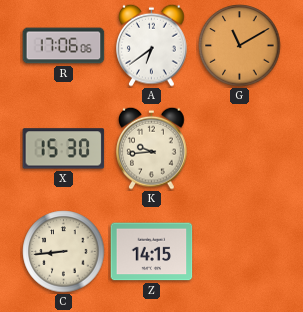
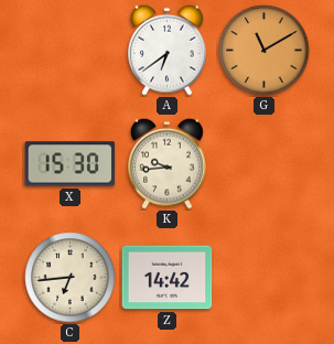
R: 17:06 -> none
C: 8:44 -> 6:44
Z: 14:15 -> 14:42
